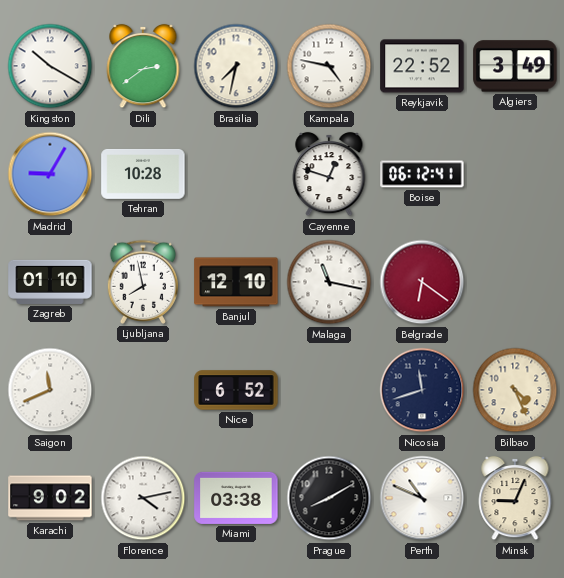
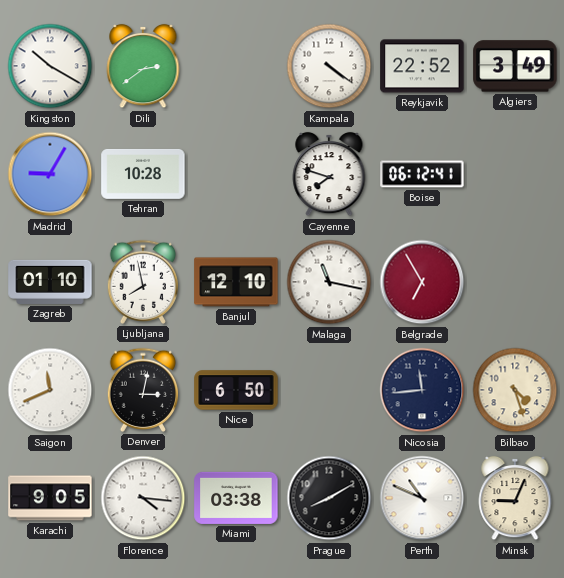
Brasilia: 7:32 -> none
Kampala: 4:47 -> 4:21
Cayenne: 12:48 -> 7:48
Belgrade: 6:21 -> 6:55
Denver: none -> 3:02
Nice: 6:52 -> 6:50
Nicosia: 11:42 -> 11:44
Bilbao: 4:26 -> 4:27
Karachi: 9:02 -> 9:05
Florence: 4:13 -> 4:16
